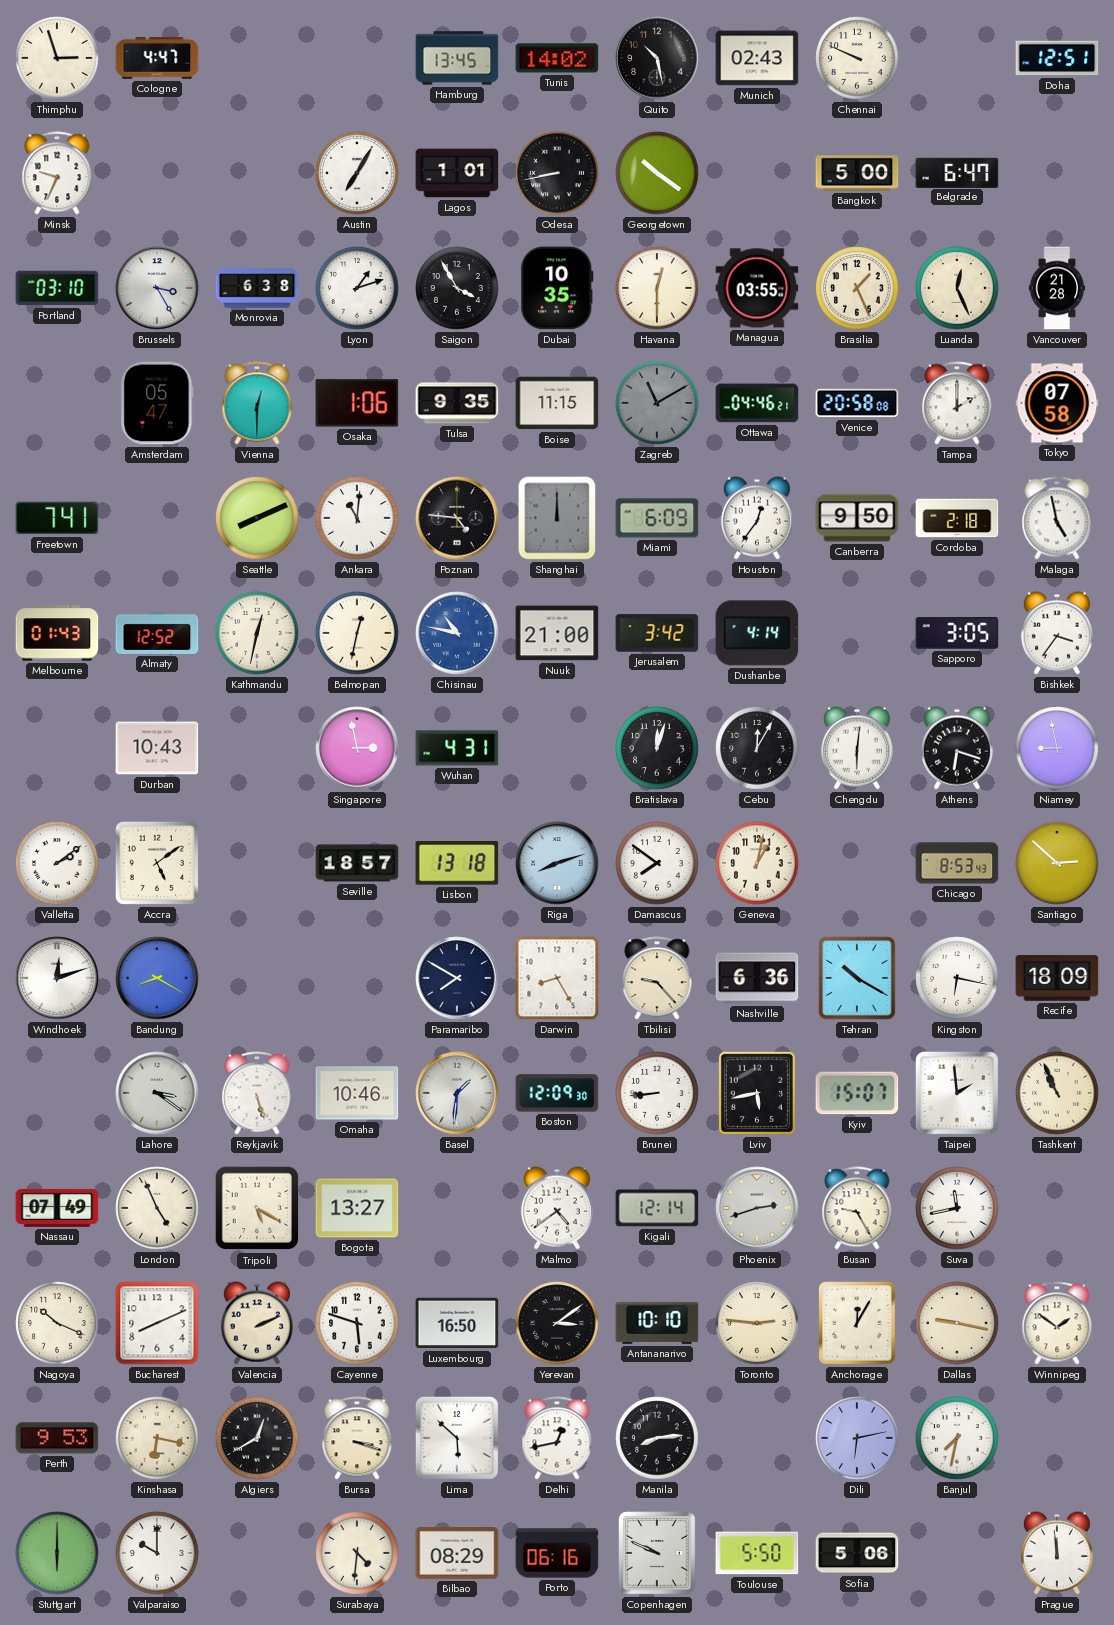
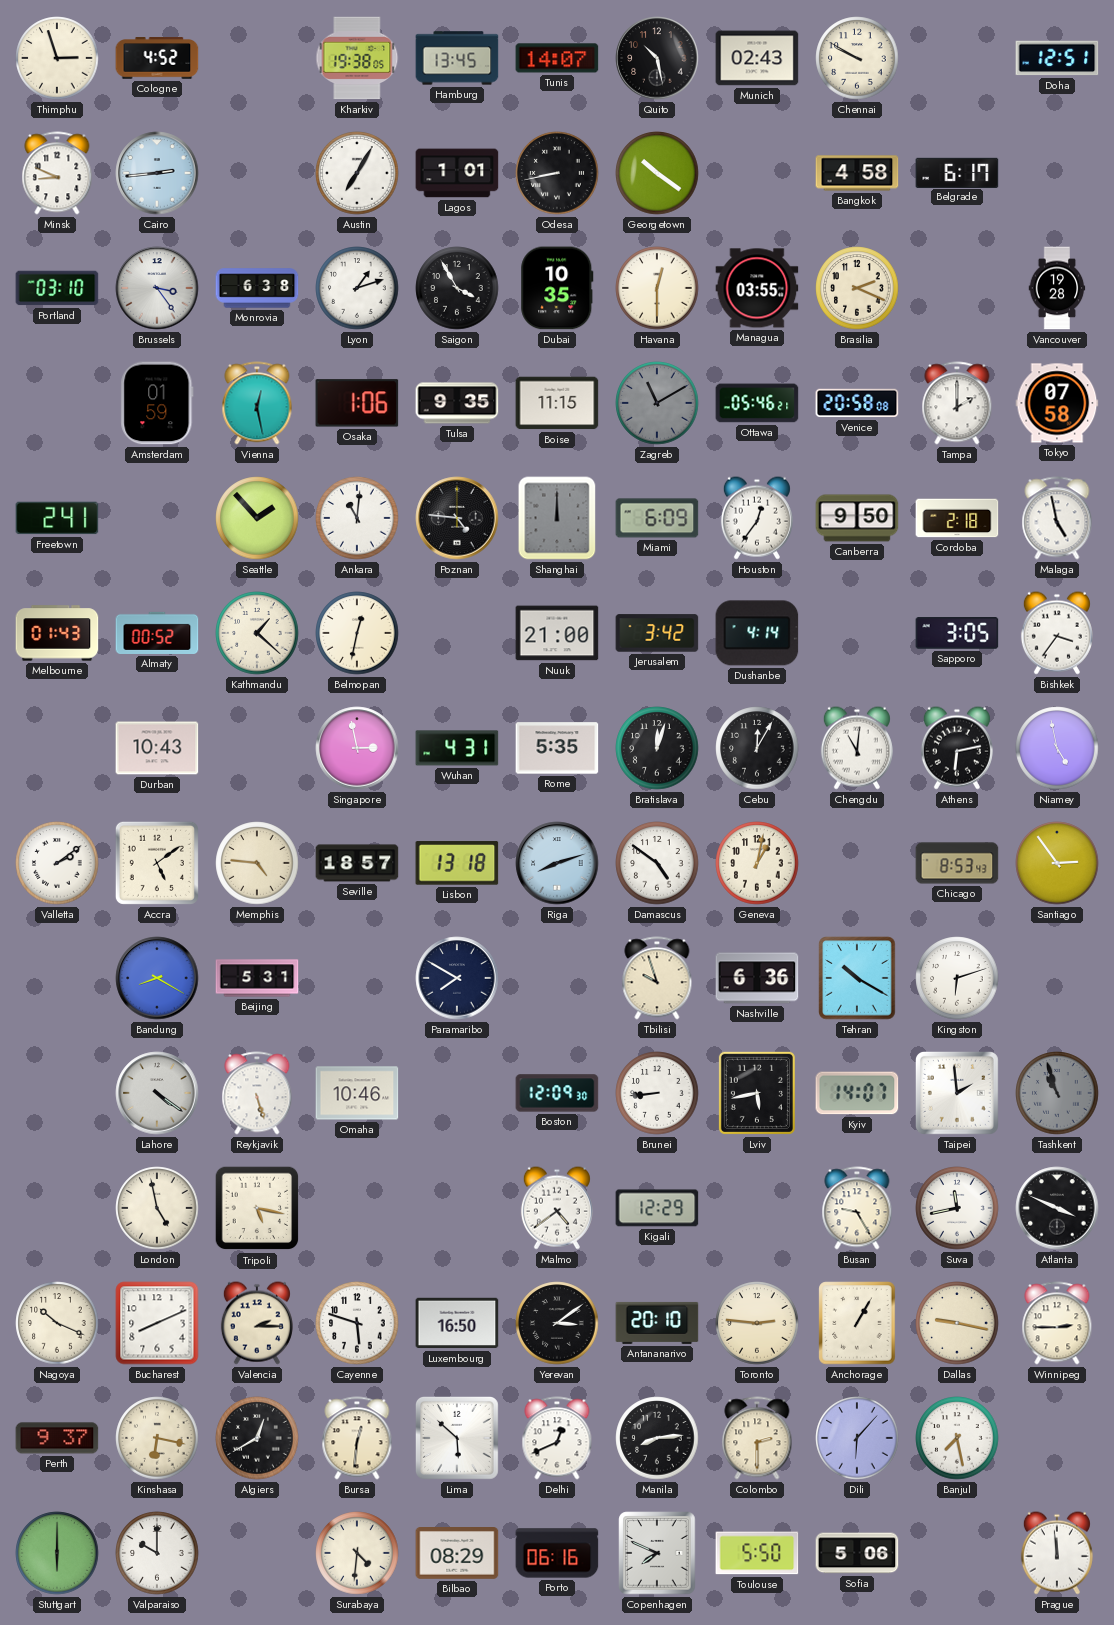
Cologne: 4:47 -> 4:52
Kharkiv: none -> 19:38
Tunis: 14:02 -> 14:07
Chennai: 9:49 -> 9:50
Minsk: 9:34 -> 8:49
Cairo: none -> 2:44
Bangkok: 5:00 -> 4:58
Belgrade: 6:47 -> 6:17
Brussels: 3:25 -> 3:24
Brasilia: 1:26 -> 2:19
Luanda: 12:26 -> none
Vancouver: 21:28 -> 19:28
Amsterdam: 05:47 -> 01:59
Vienna: 12:30 -> 12:28
Ottawa: 04:46 -> 05:46
Freetown: 7:41 -> 2:41
Seattle: 8:11 -> 1:53
Almaty: 12:52 -> 00:52
Kathmandu: 12:32 -> 1:22
Chisinau: 10:47 -> none
Rome: none -> 5:35
Chengdu: 6:01 -> 11:01
Athens: 6:18 -> 6:13
Niamey: 8:58 -> 4:58
Memphis: none -> 4:46
Damascus: 7:51 -> 4:51
Santiago: 2:52 -> 2:54
Windhoek: 12:12 -> none
Beijing: none -> 5:31
Darwin: 8:25 -> none
Tbilisi: 9:23 -> 9:57
Kingston: 6:17 -> 6:12
Recife: 18:09 -> none
Lahore: 3:21 -> 4:21
Basel: 1:31 -> none
Kyiv: 15:07 -> 14:07
Tashkent: 10:56 -> 10:57
Tashkent dial: cream -> grey
Nassau: 07:49 -> none
London: 4:56 -> 4:58
Tripoli: 5:20 -> 5:17
Bogota: 13:27 -> none
Kigali: 12:14 -> 12:29
Phoenix: 2:42 -> none
Atlanta: none -> 3:49
Valencia: 2:11 -> 2:15
Antananarivo: 10:10 -> 20:10
Anchorage: 12:05 -> 1:05
Winnipeg: 1:51 -> 2:45
Perth: 9:53 -> 9:37
Bursa: 3:18 -> 12:31
Delhi: 12:43 -> 12:41
Colombo: none -> 2:30
Dili: 6:13 -> 6:07
Banjul: 7:32 -> 7:28
Copenhagen: 9:49 -> 7:49
